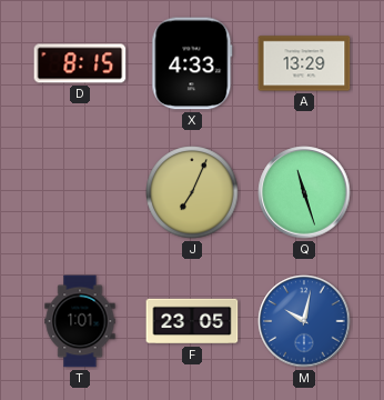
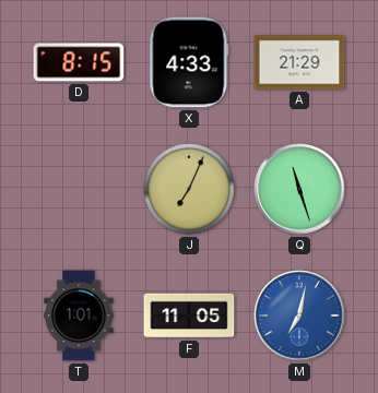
A: 13:29 -> 21:29
F: 23:05 -> 11:05
M: 10:02 -> 7:02
